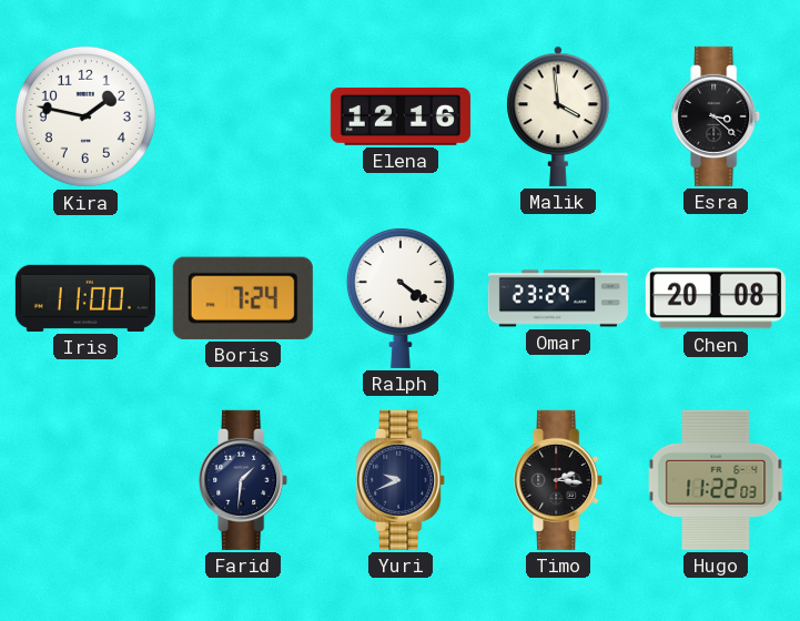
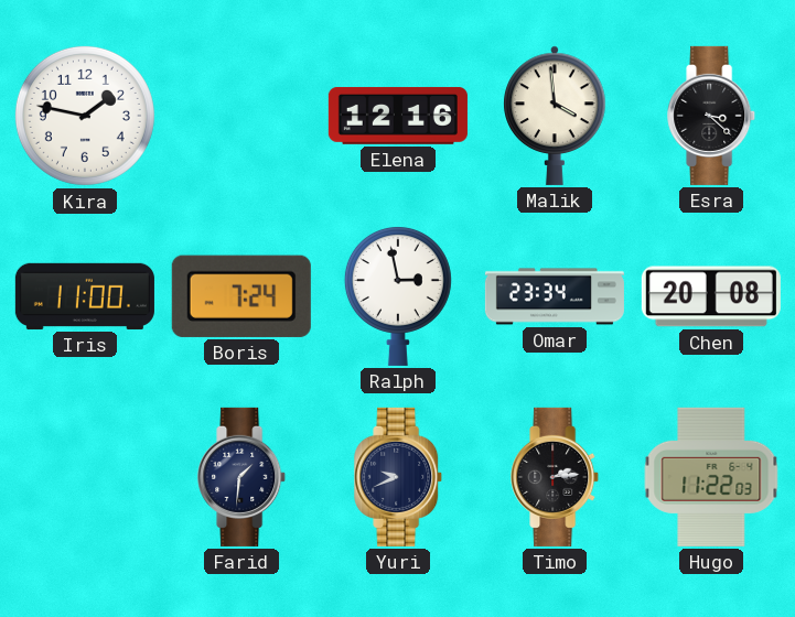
Ralph: 4:21 -> 2:58
Omar: 23:29 -> 23:34
Timo: 2:16 -> 2:14
